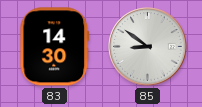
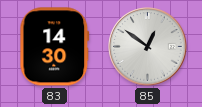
85: 8:51 -> 12:51
